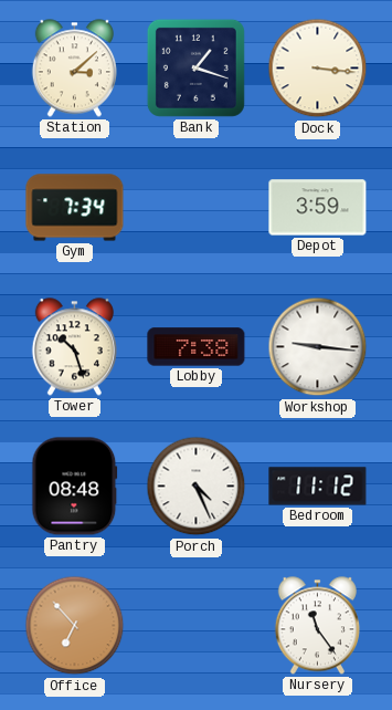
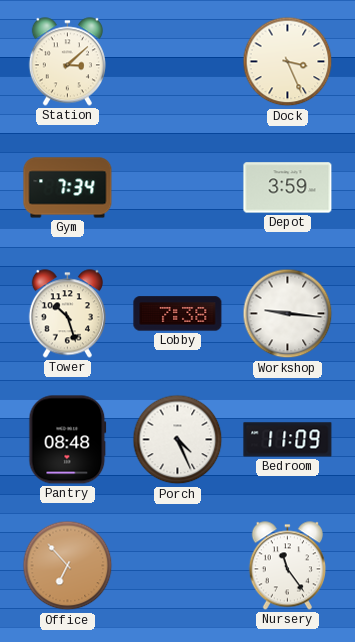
Bank: 1:18 -> none
Dock: 3:16 -> 3:26
Bedroom: 11:12 -> 11:09
